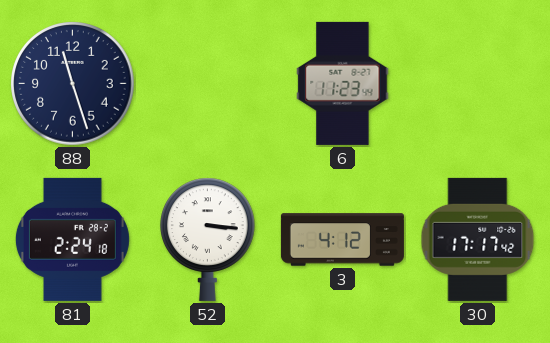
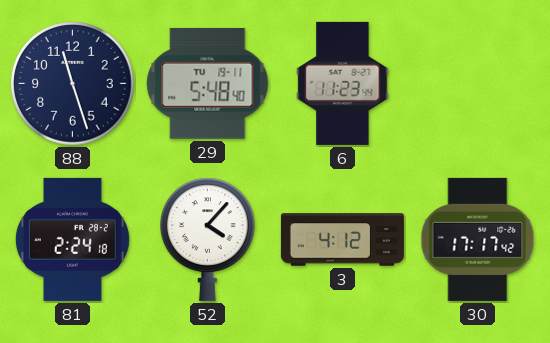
29: none -> 5:48
52: 3:16 -> 4:07
